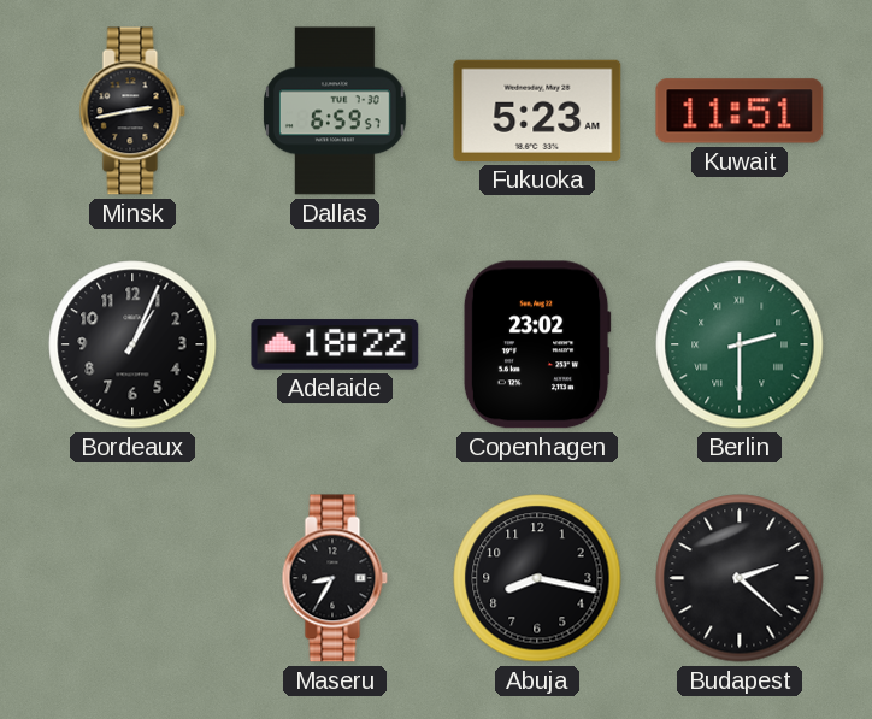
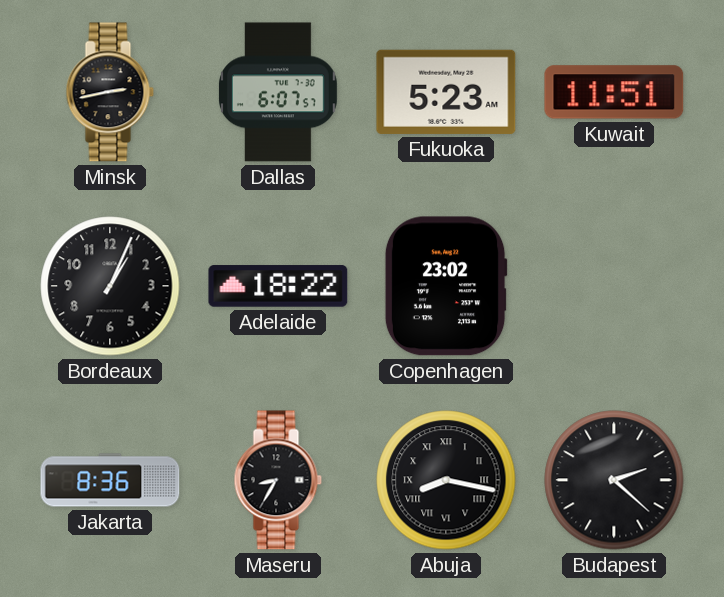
Dallas: 6:59 -> 6:07
Berlin: 2:30 -> none
Jakarta: none -> 8:36
Abuja numerals: Arabic -> Roman
